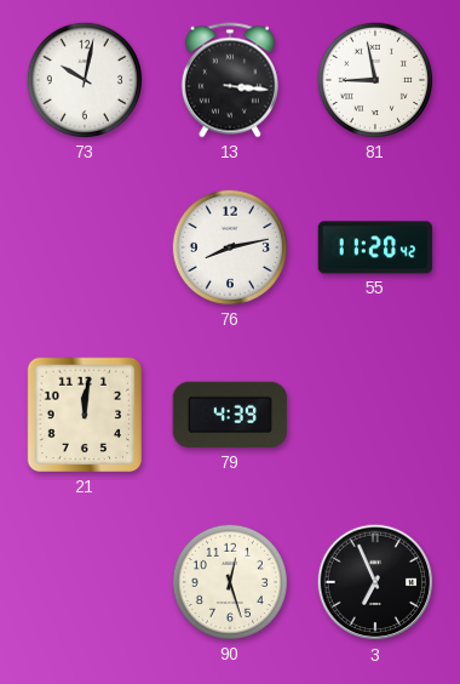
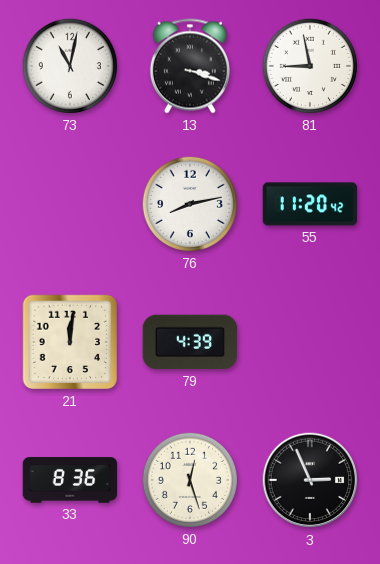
73: 10:02 -> 11:02
13: 3:16 -> 3:18
33: none -> 8:36
3: 6:56 -> 2:56
